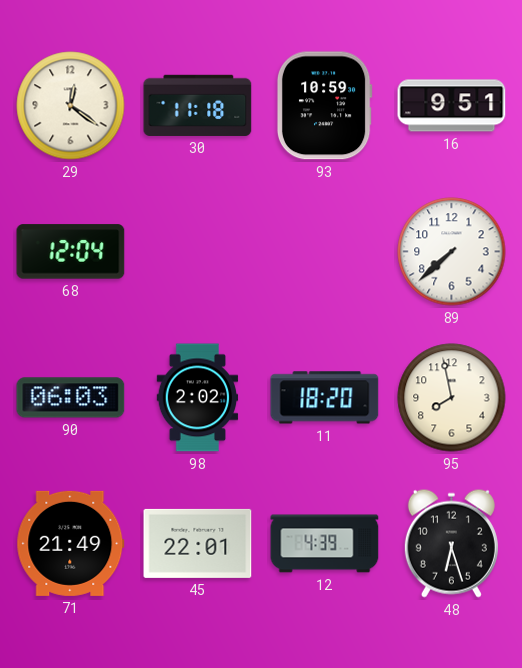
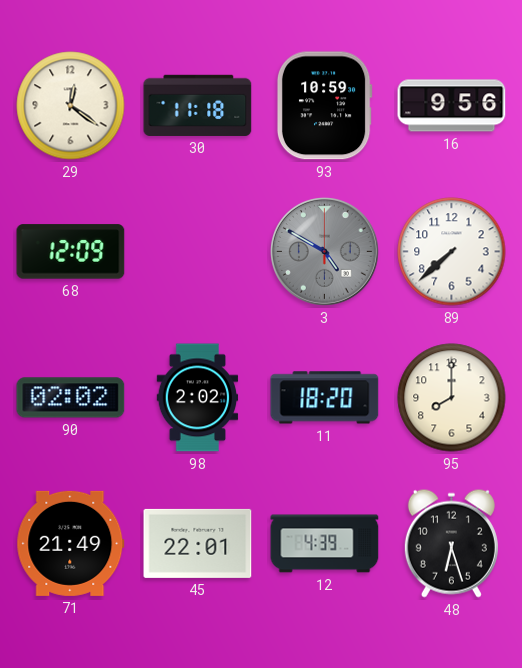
16: 9:51 -> 9:56
68: 12:04 -> 12:09
3: none -> 4:50
90: 06:03 -> 02:02
95: 7:58 -> 8:00
